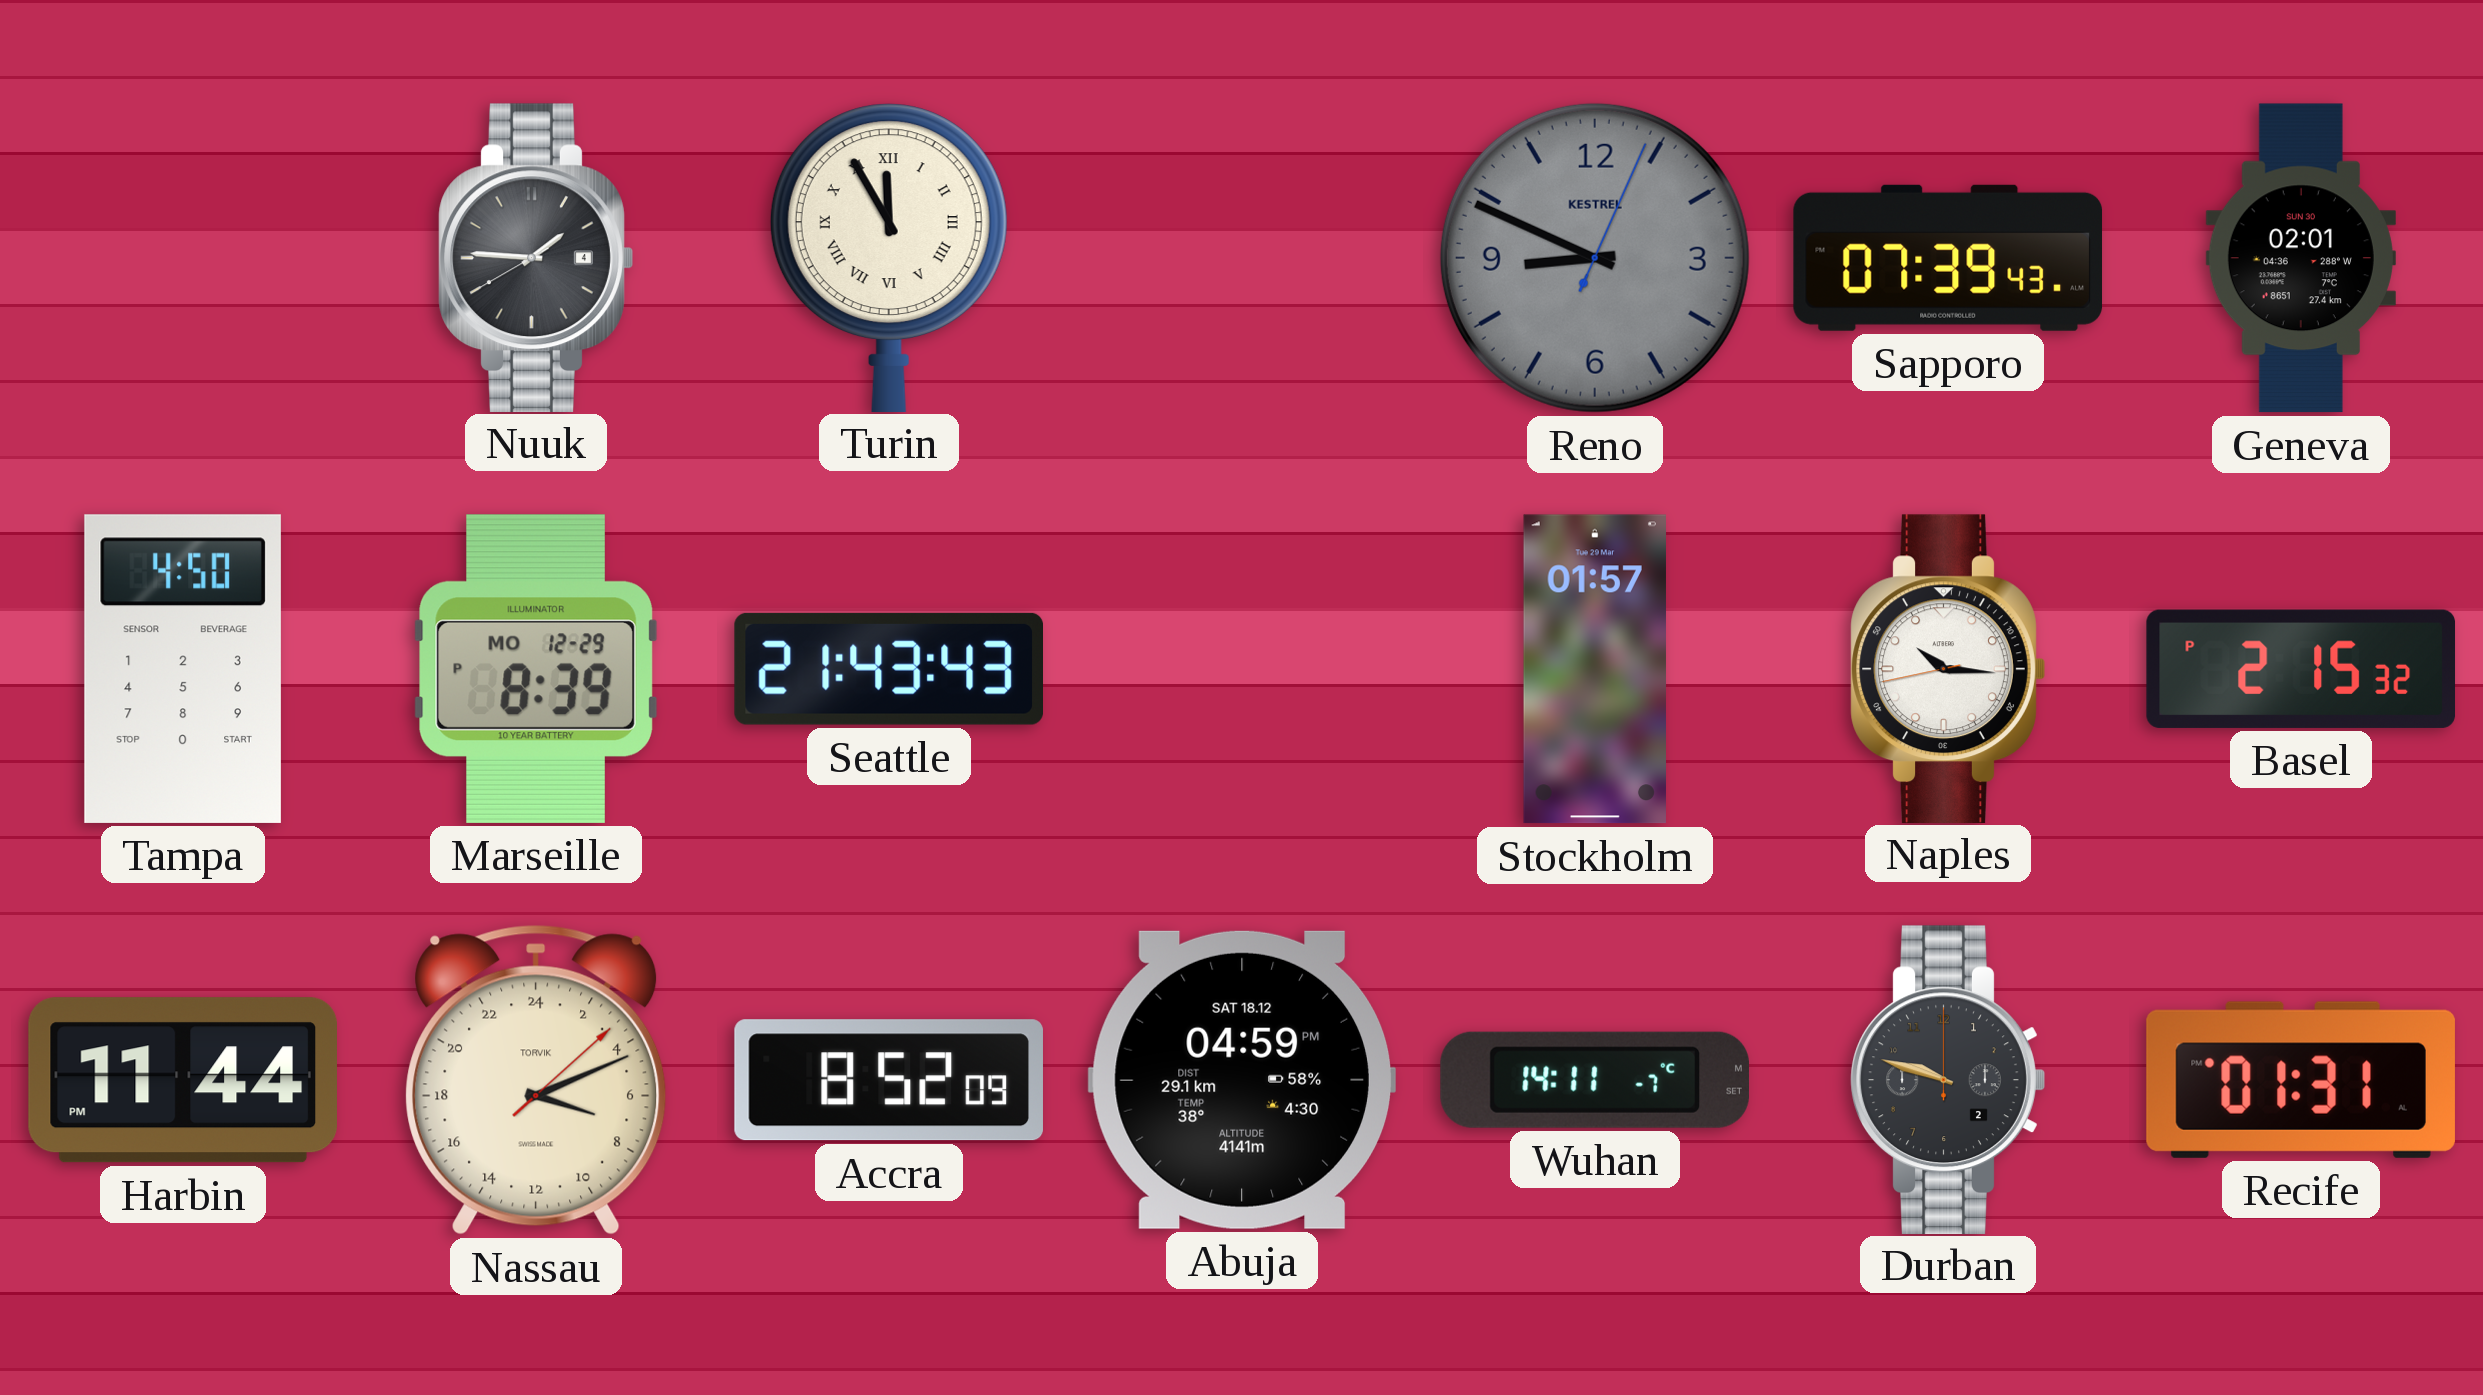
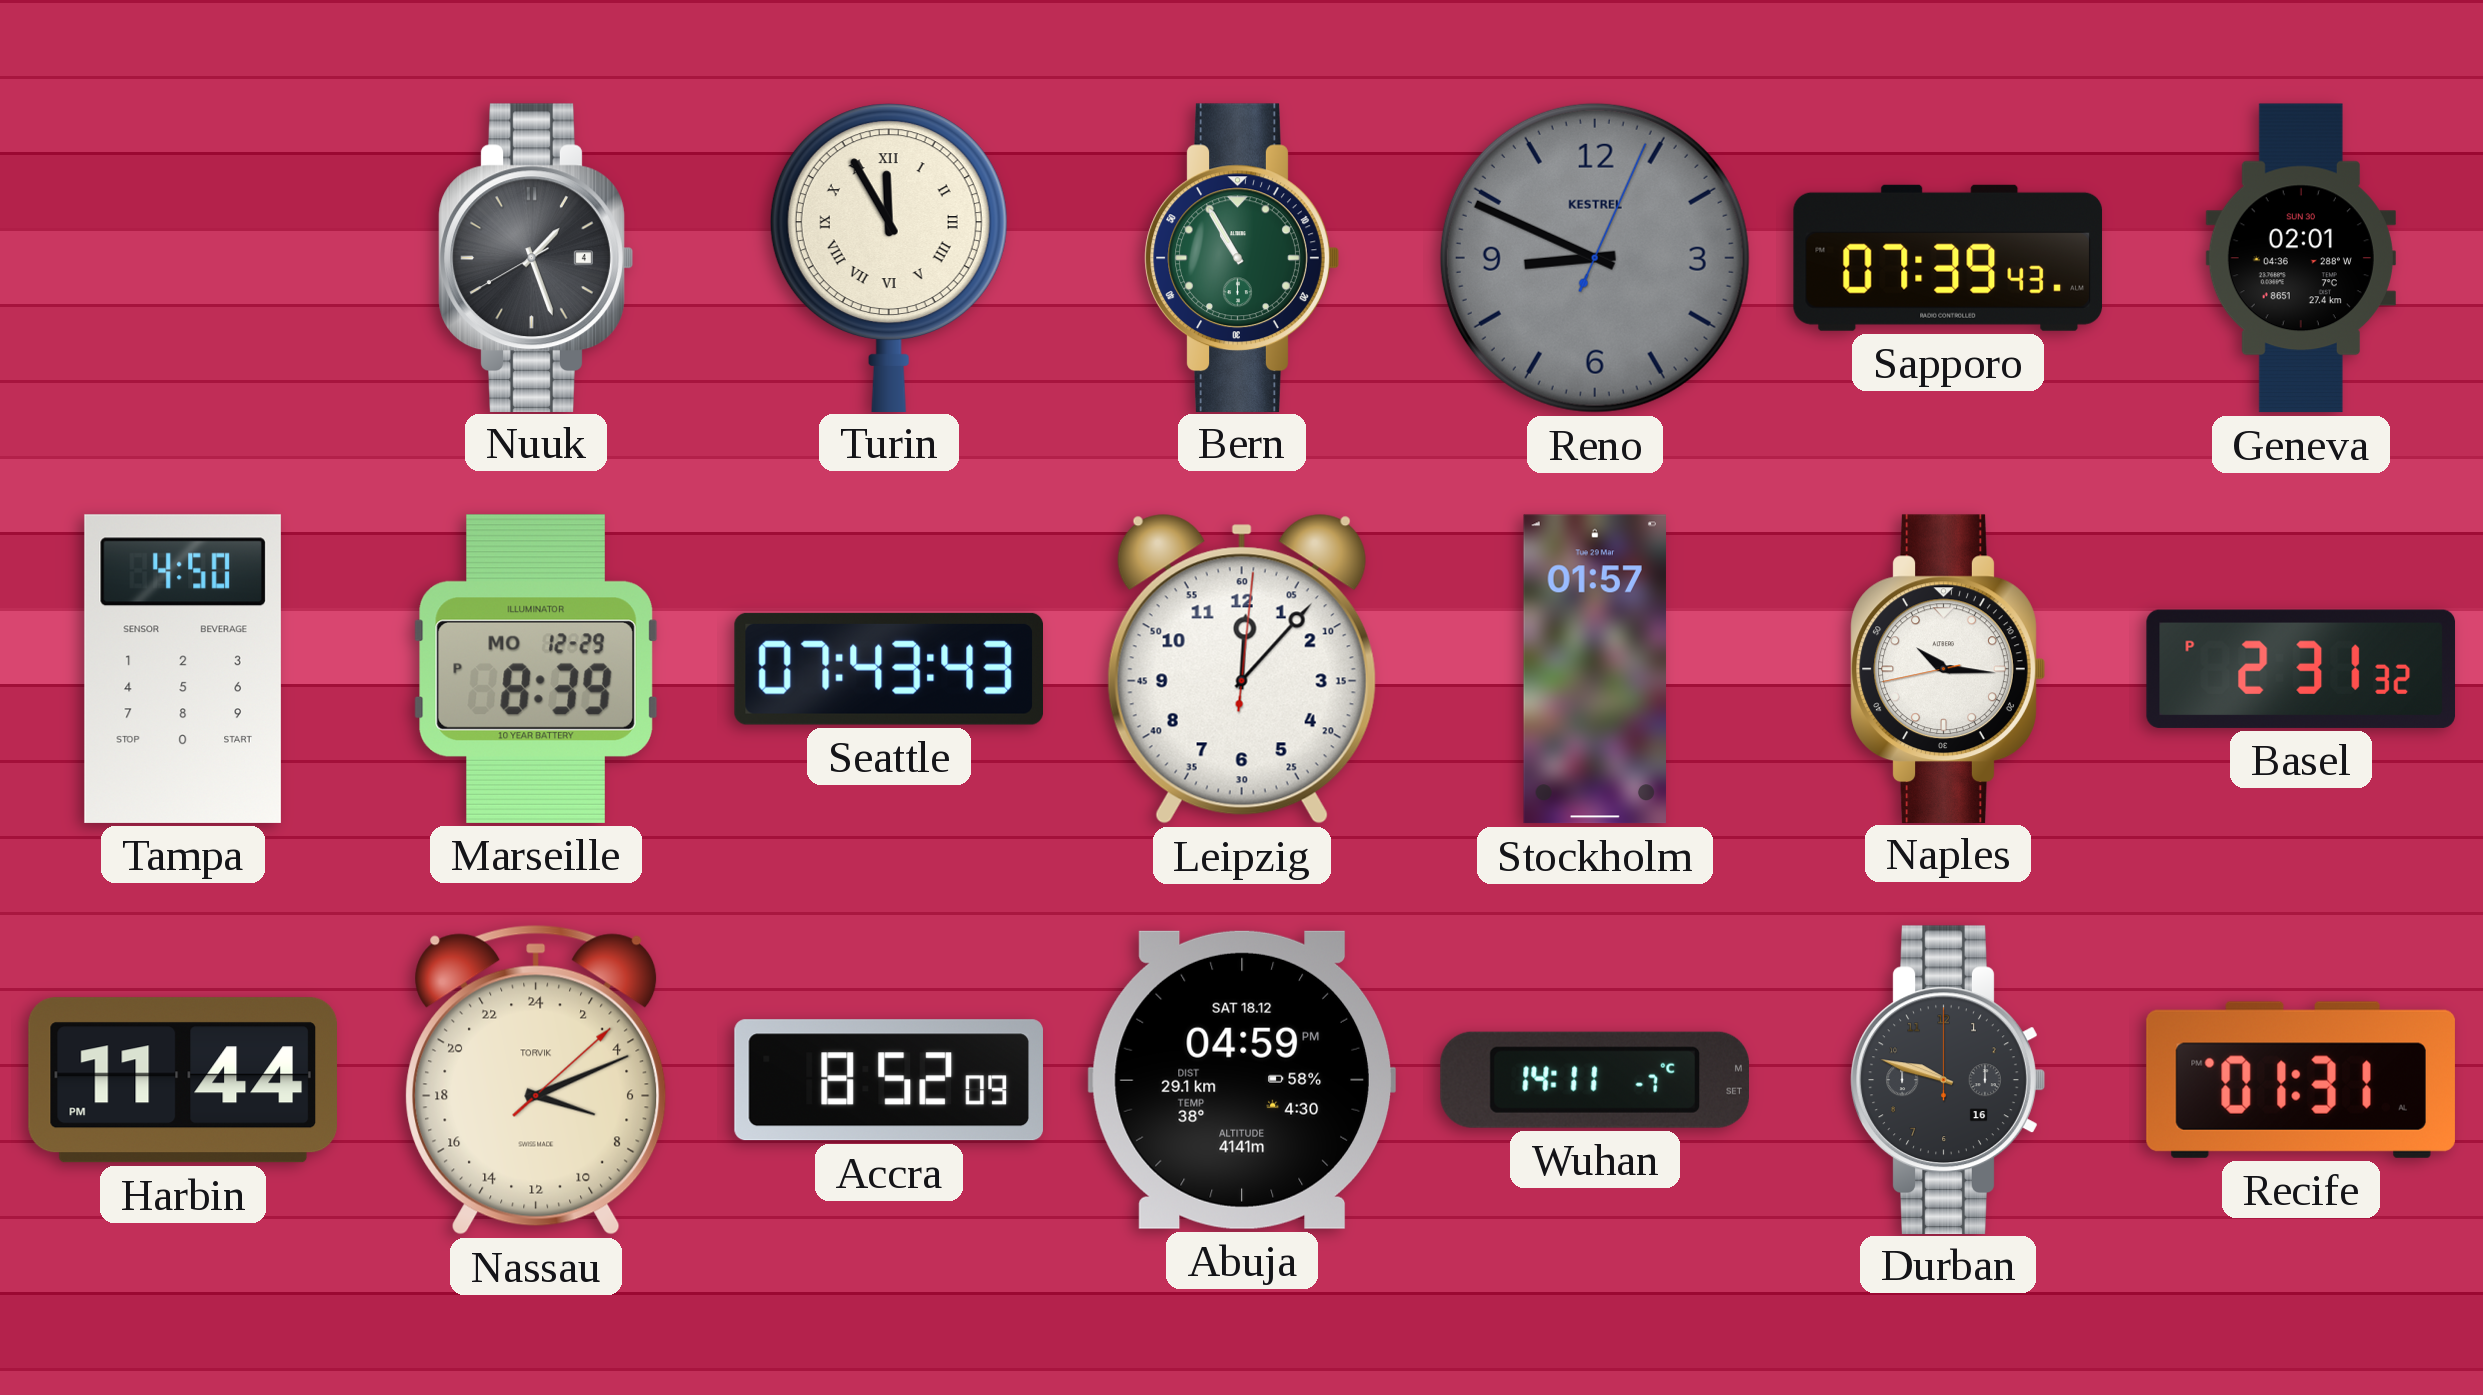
Nuuk: 1:45 -> 1:26
Bern: none -> 10:55
Seattle: 21:43 -> 07:43
Leipzig: none -> 12:07
Basel: 2:15 -> 2:31
Durban date: 2 -> 16
